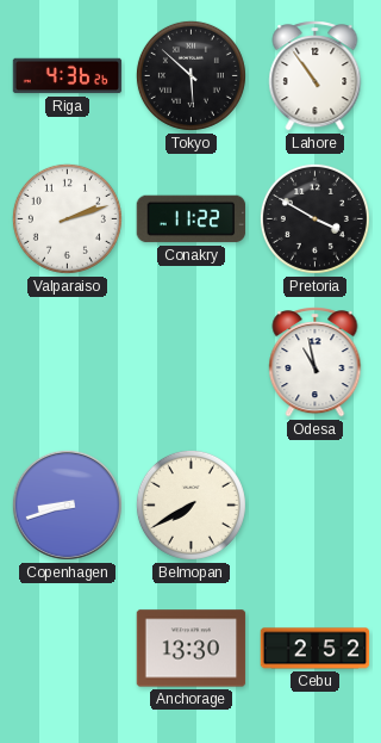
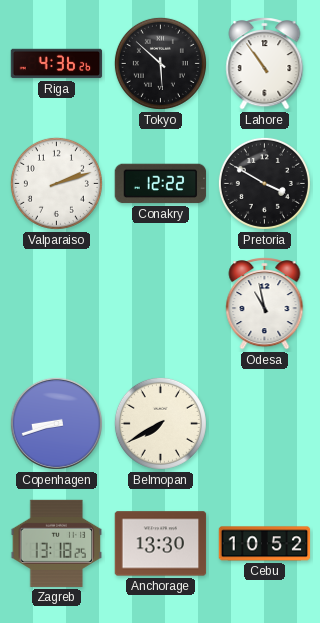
Conakry: 11:22 -> 12:22
Zagreb: none -> 13:18
Cebu: 2:52 -> 10:52
